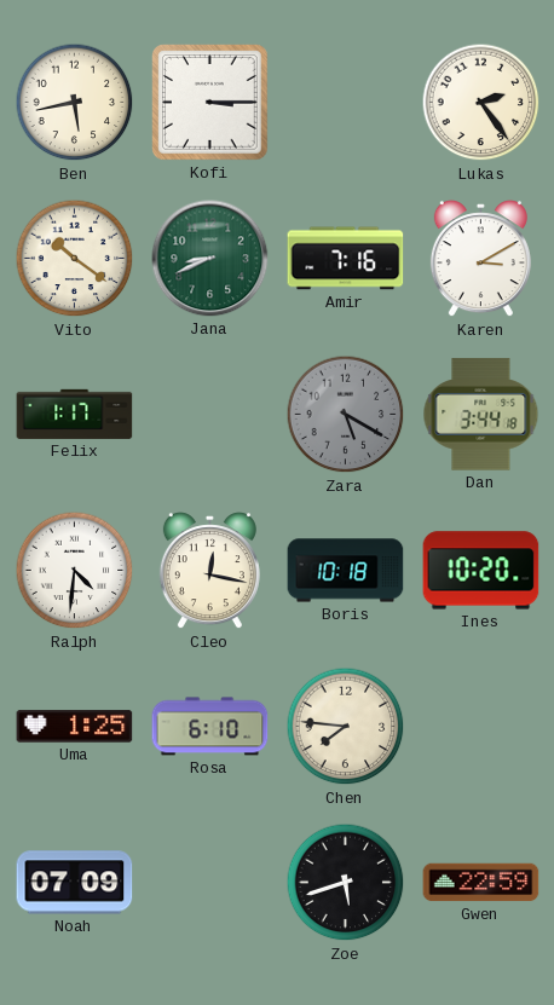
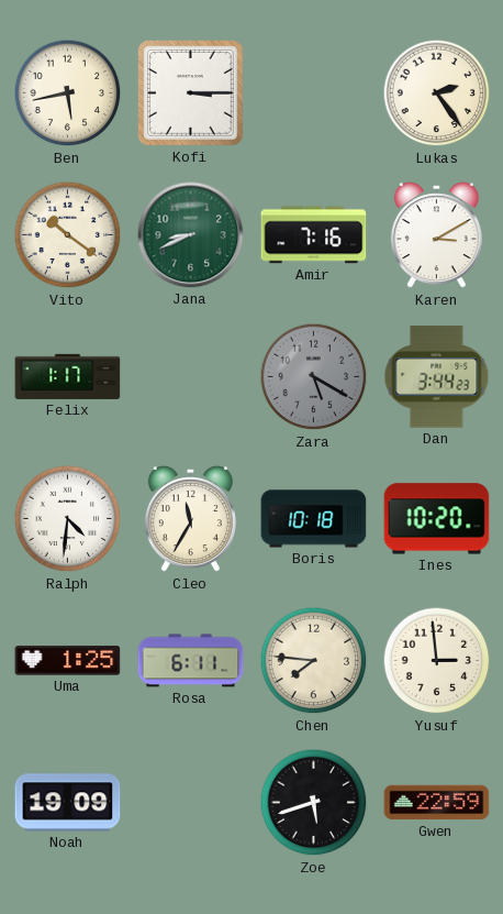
Dan: 3:44:18 -> 3:44:23
Cleo: 12:17 -> 11:35
Rosa: 6:10 -> 6:11
Yusuf: none -> 2:59
Noah: 07:09 -> 19:09
